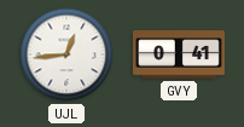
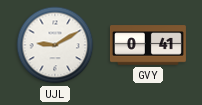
UJL: 12:44 -> 9:10
